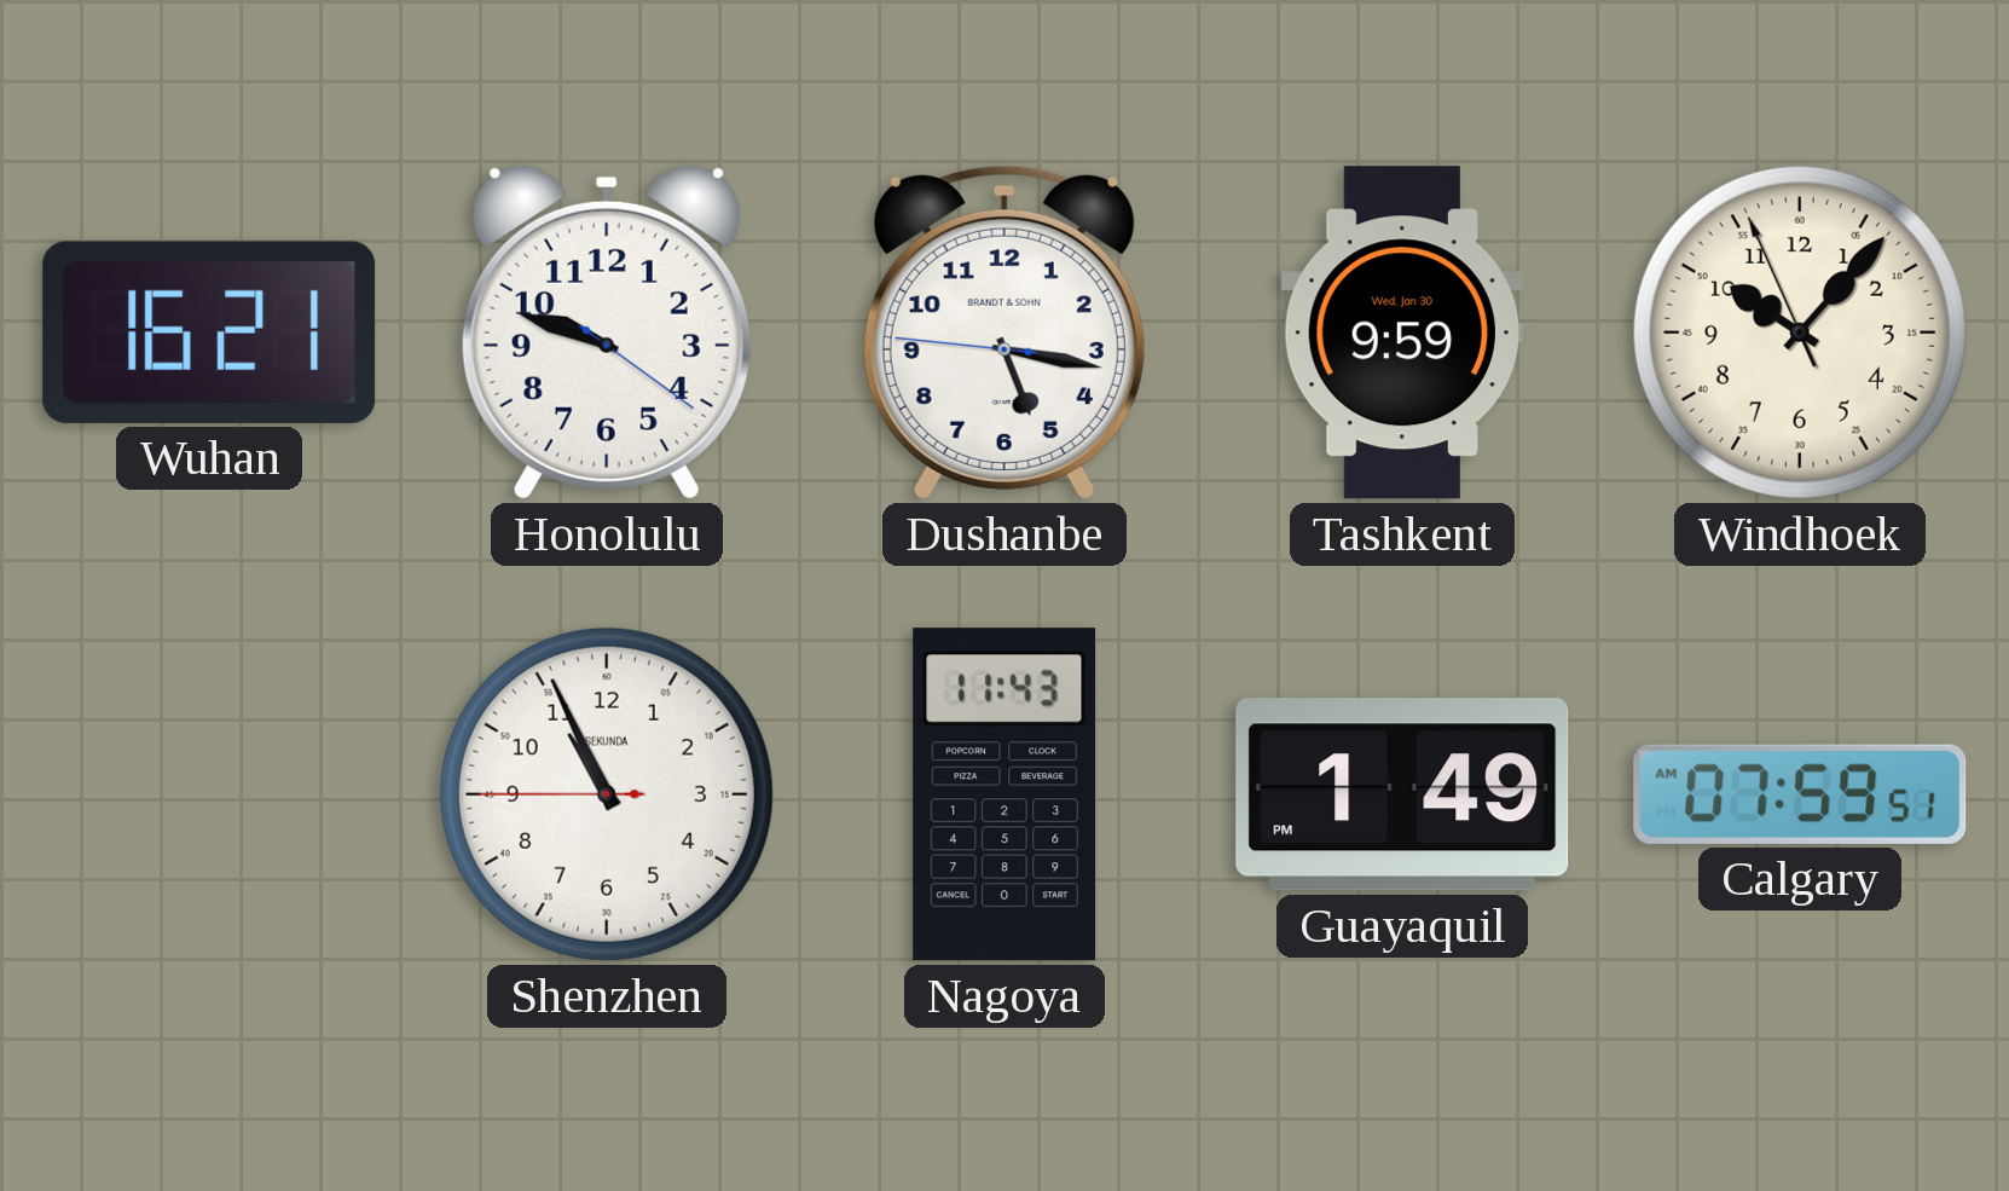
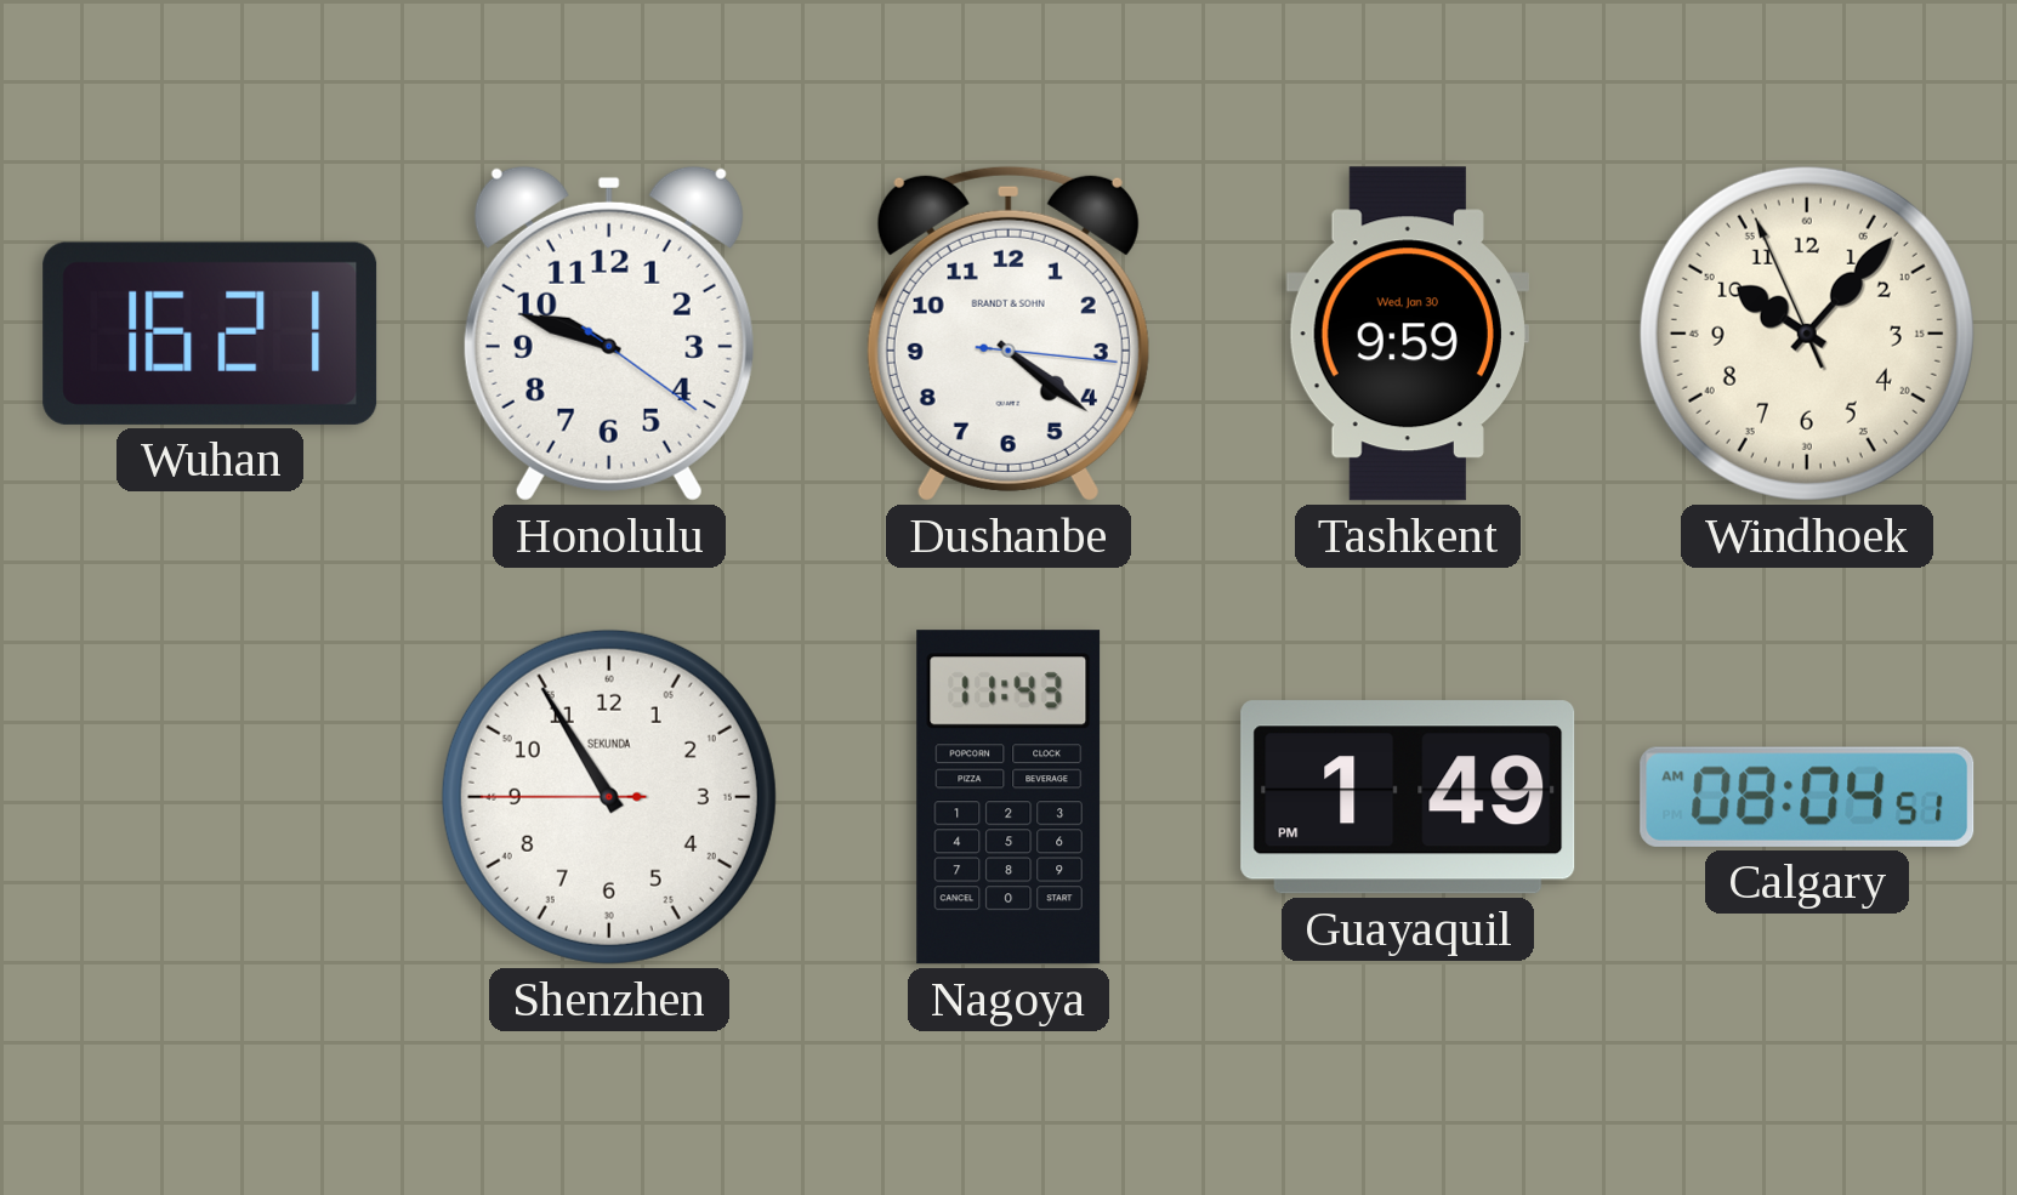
Dushanbe: 5:16 -> 4:21
Shenzhen: 10:55 -> 10:54
Calgary: 07:59 -> 08:04
